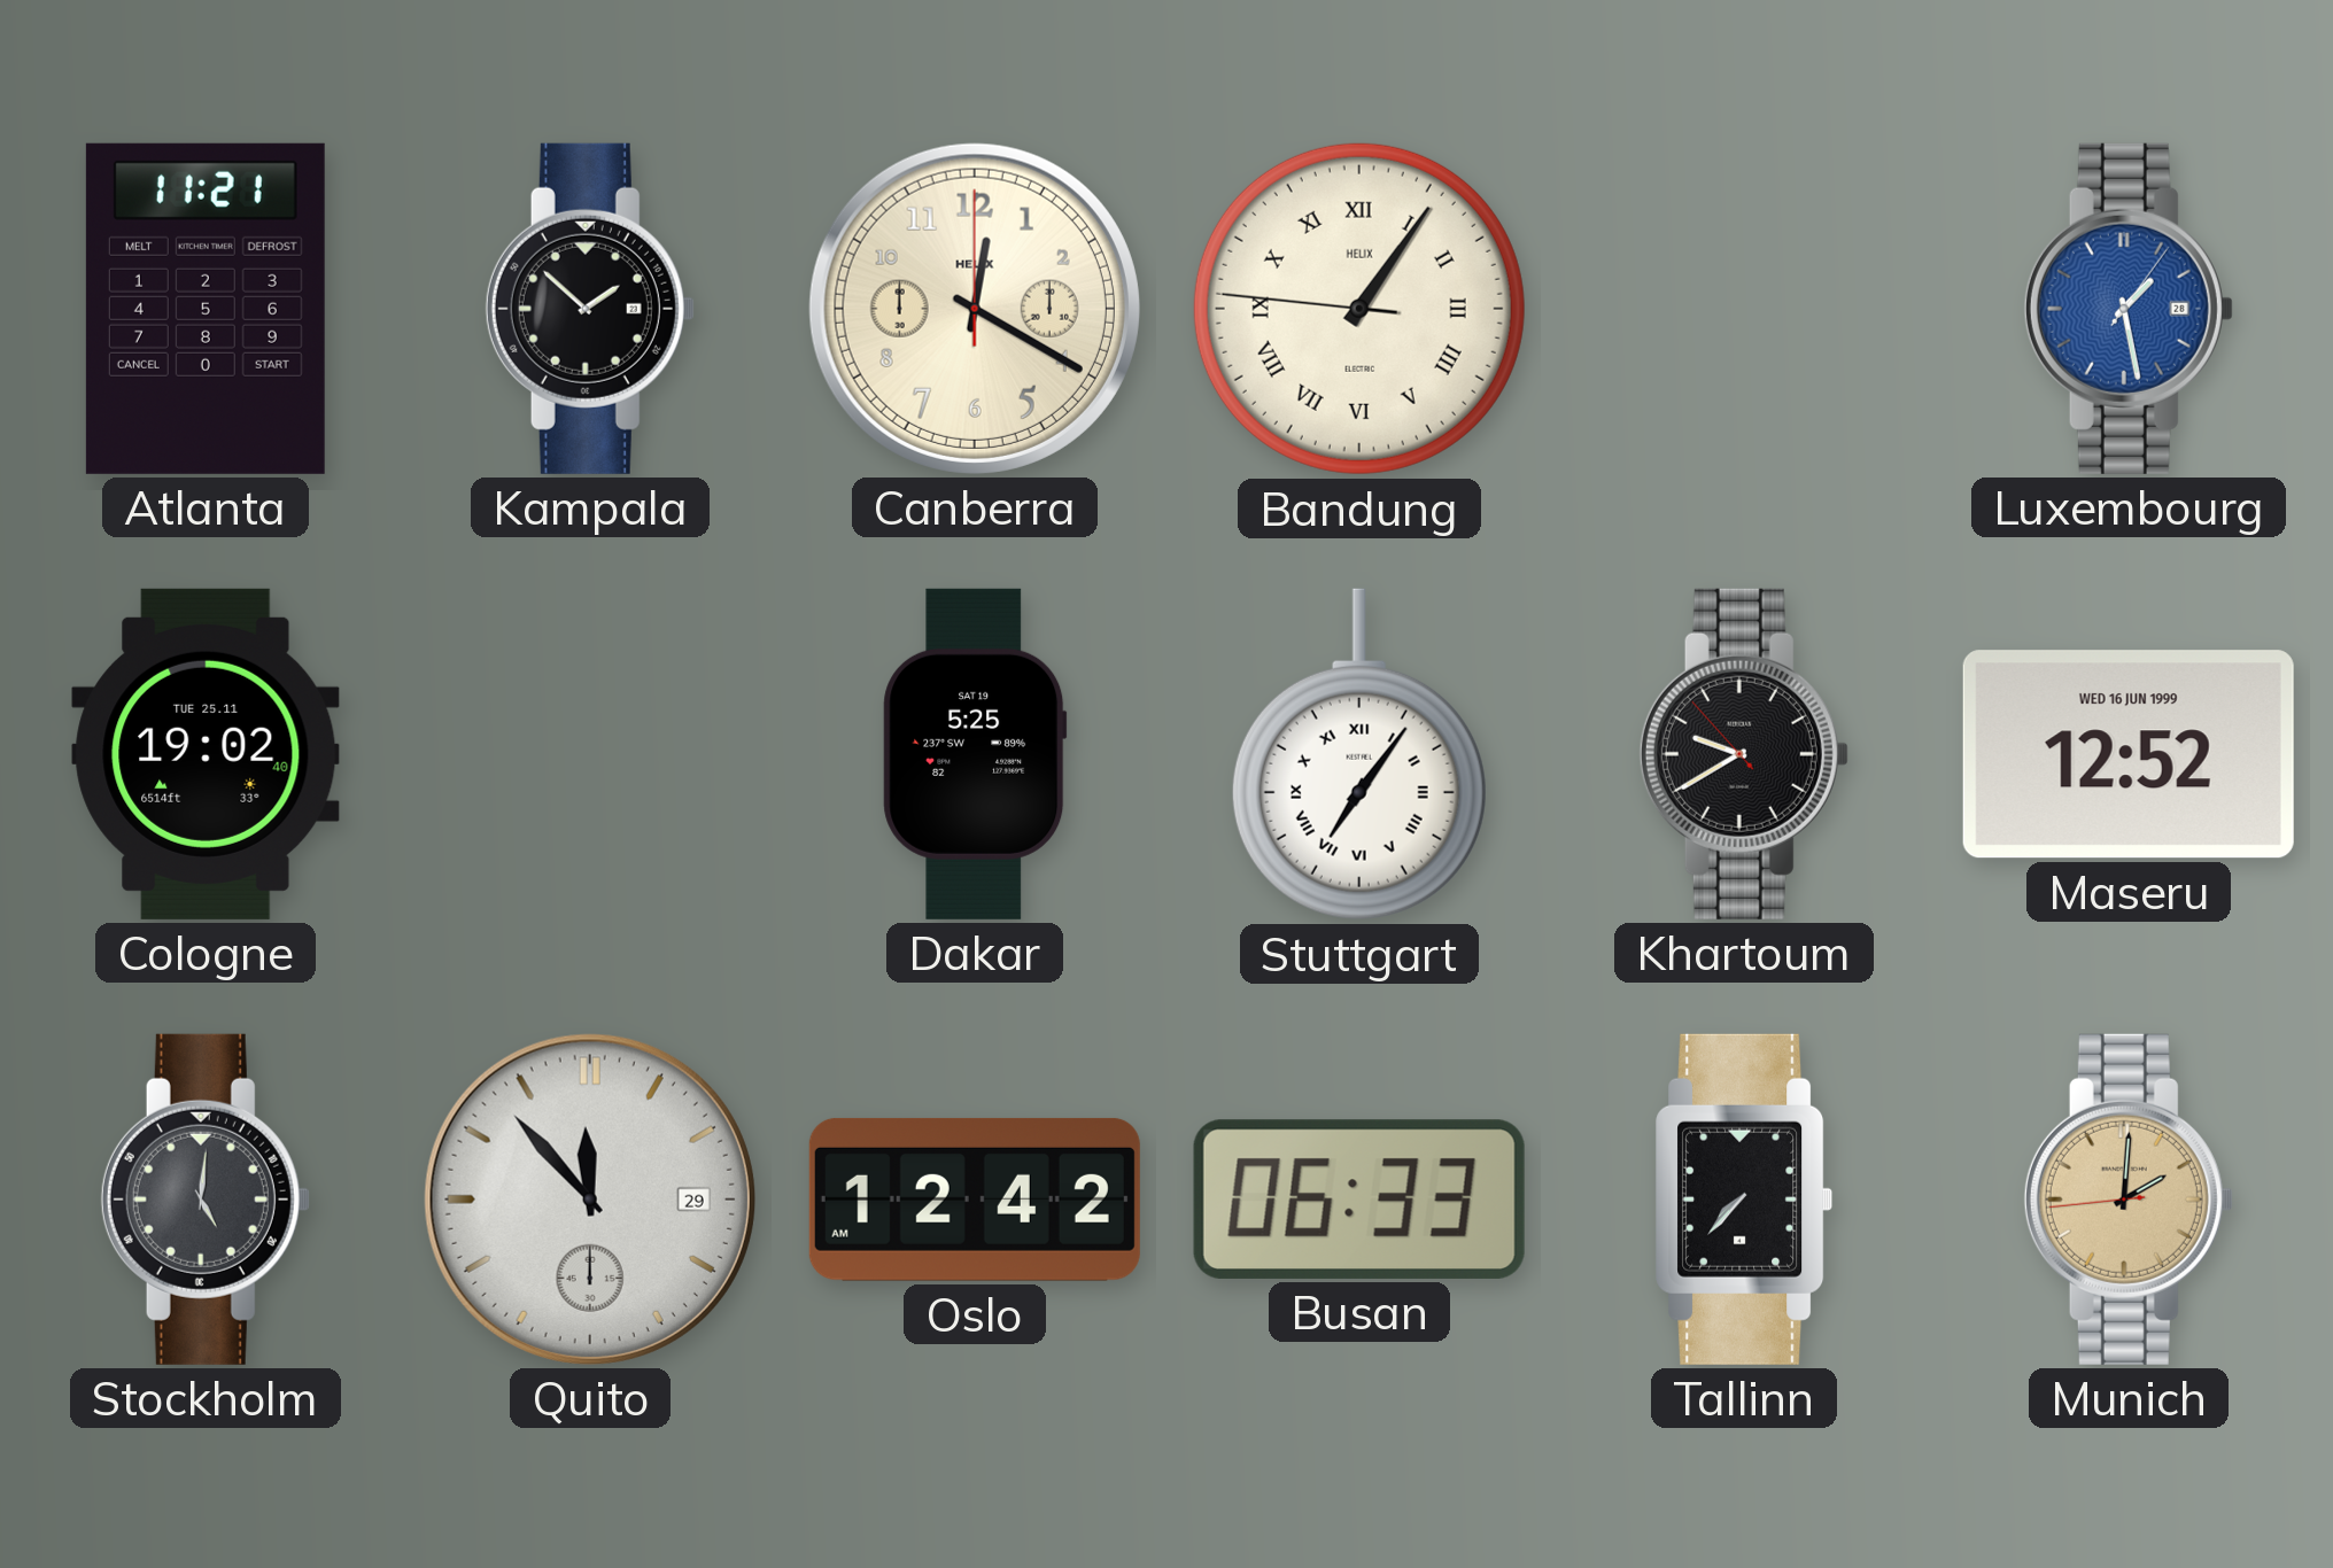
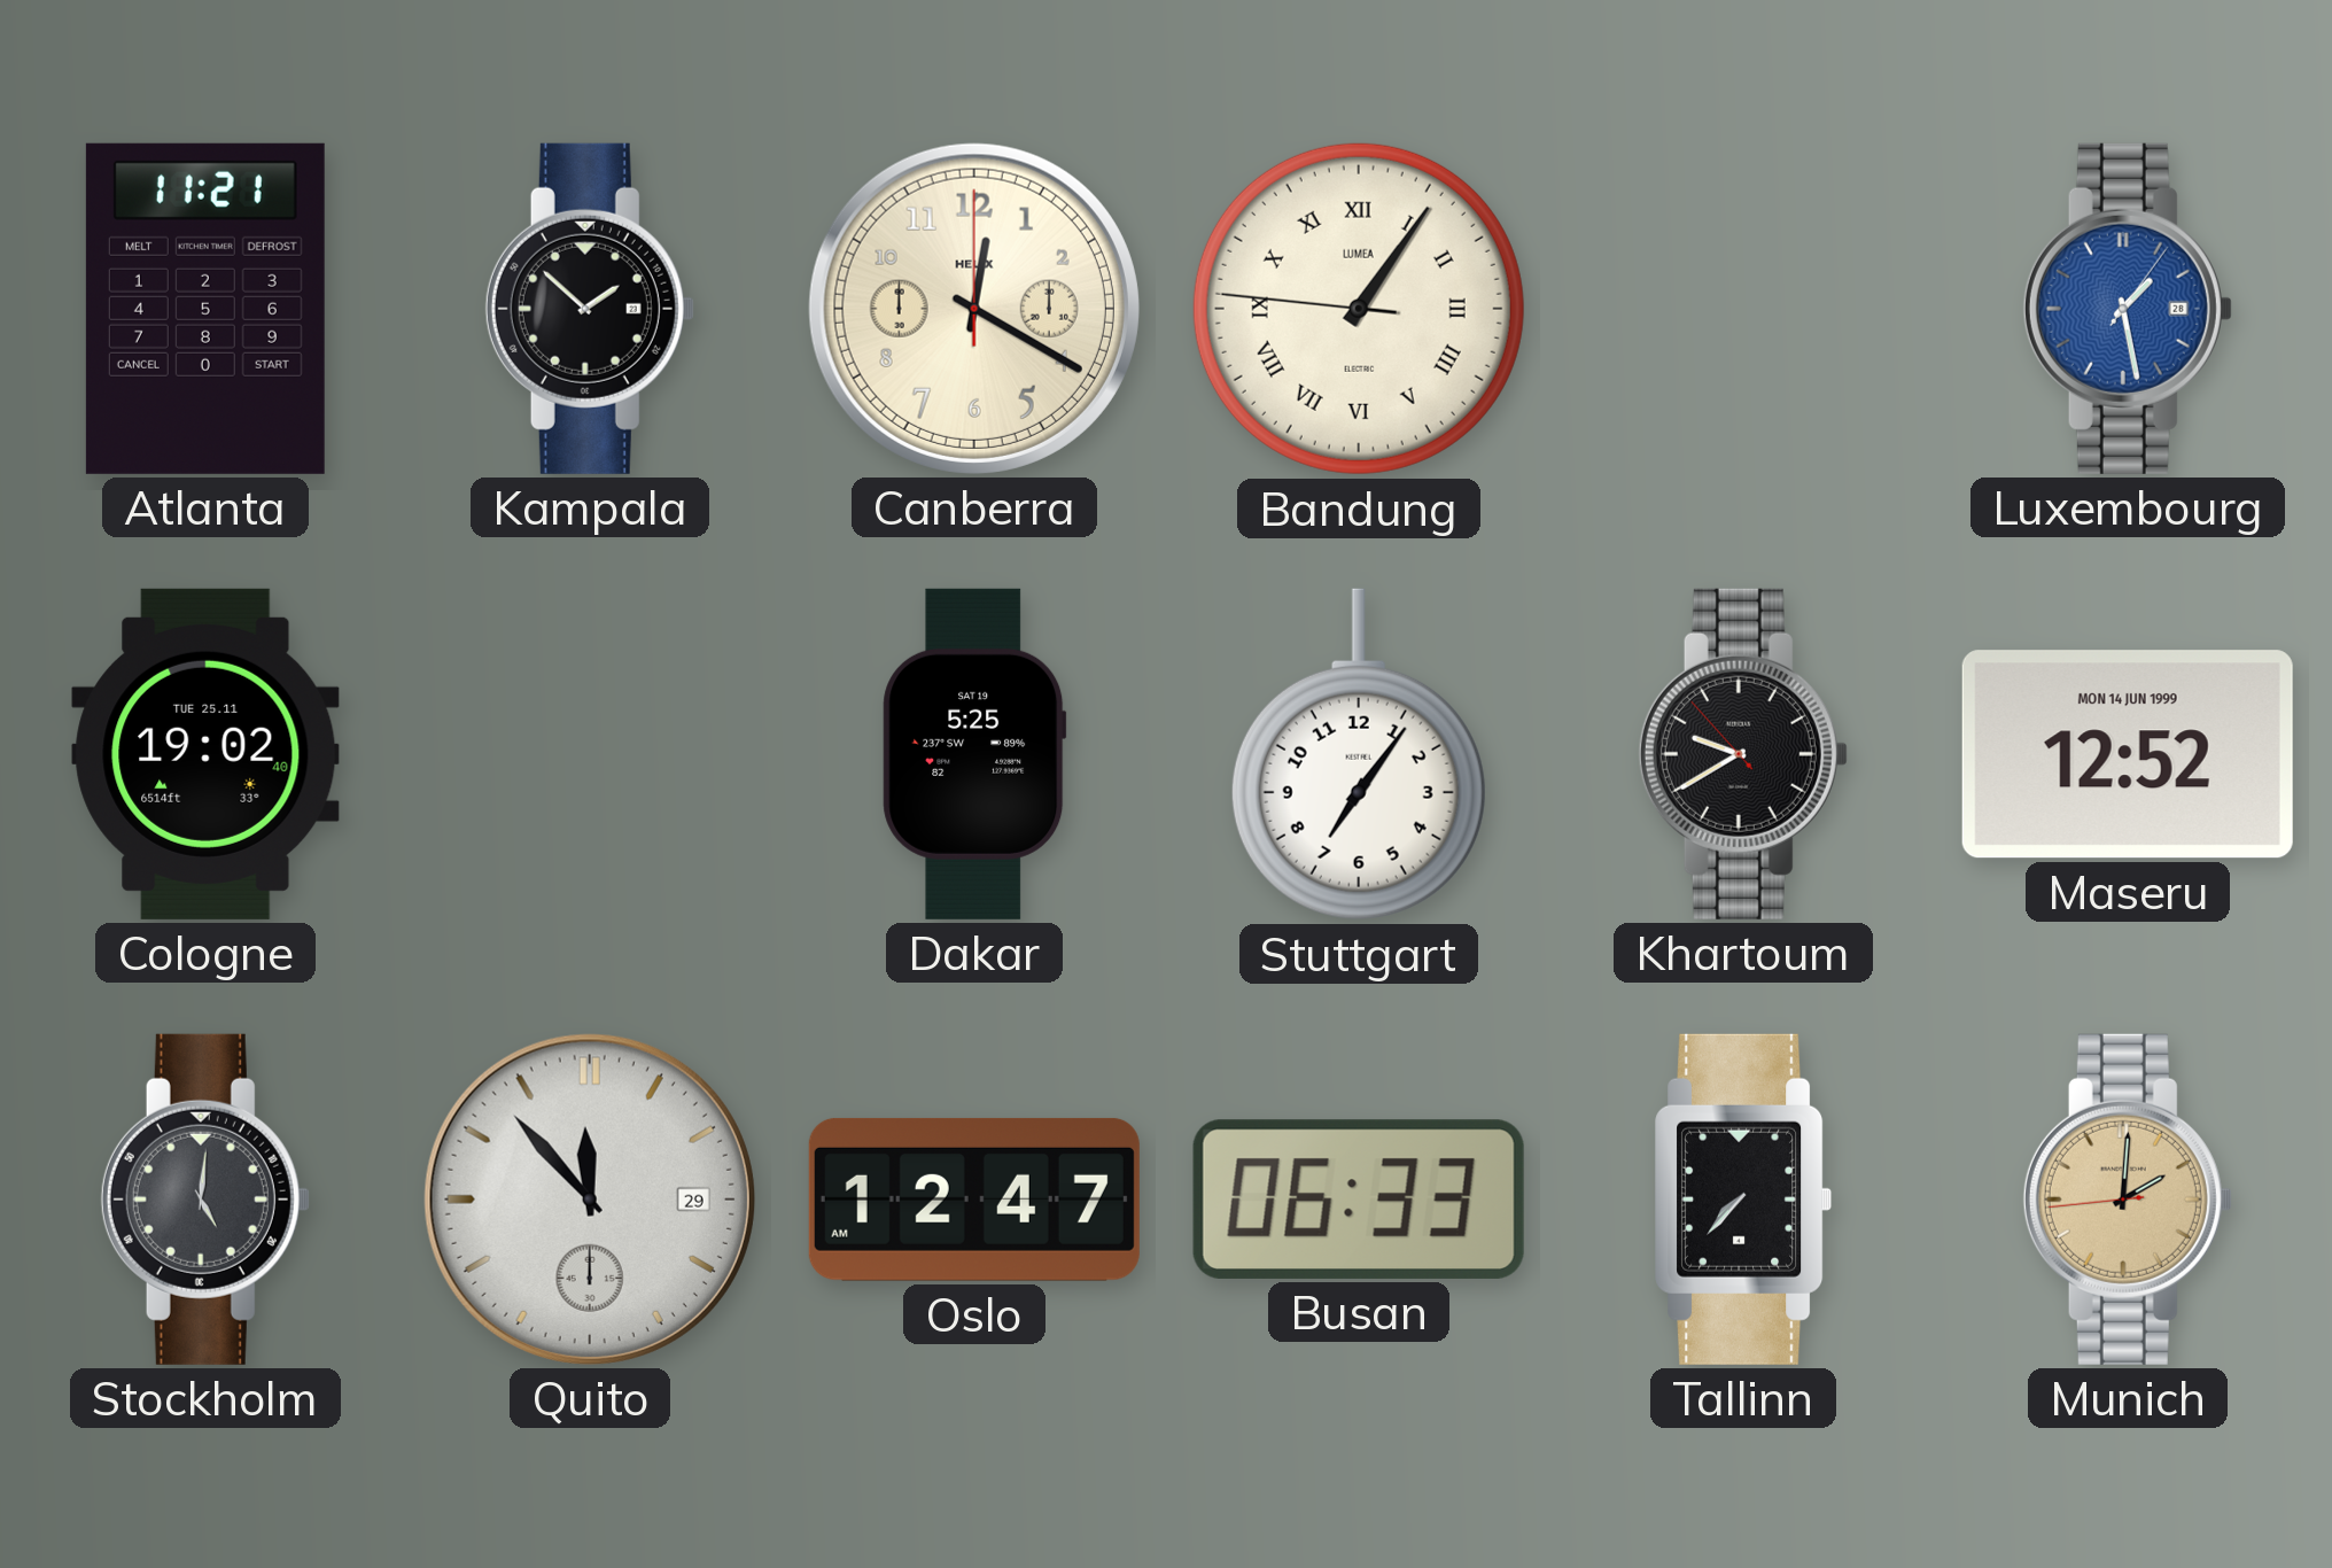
Bandung brand: HELIX -> LUMEA
Stuttgart numerals: Roman -> Arabic
Maseru date: WED 16 JUN 1999 -> MON 14 JUN 1999
Oslo: 12:42 -> 12:47
